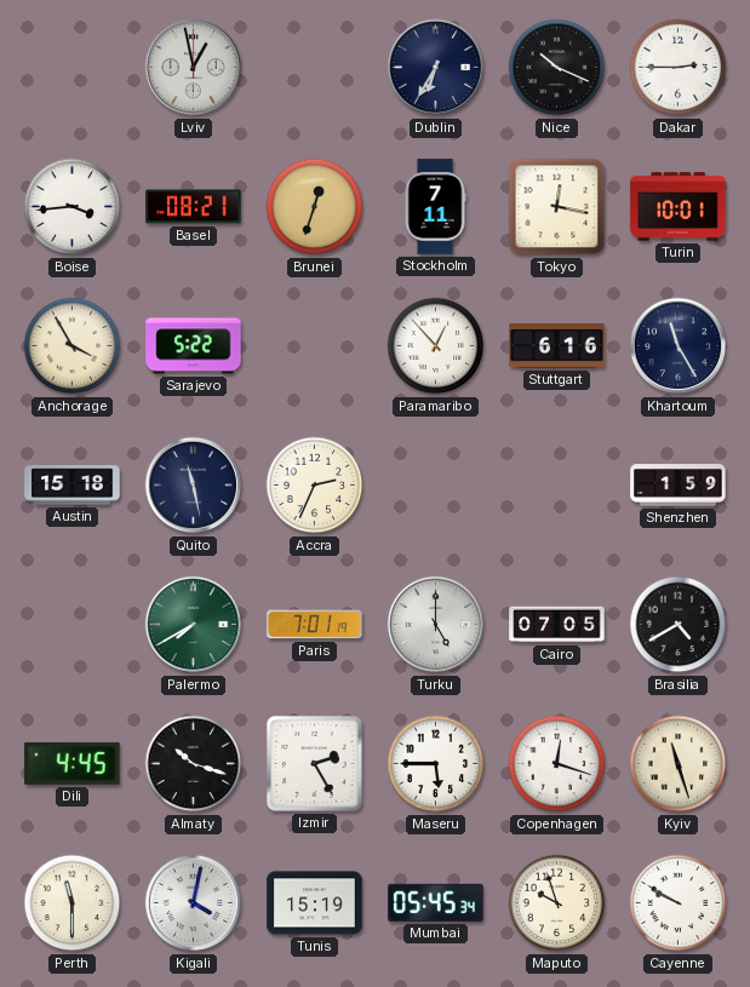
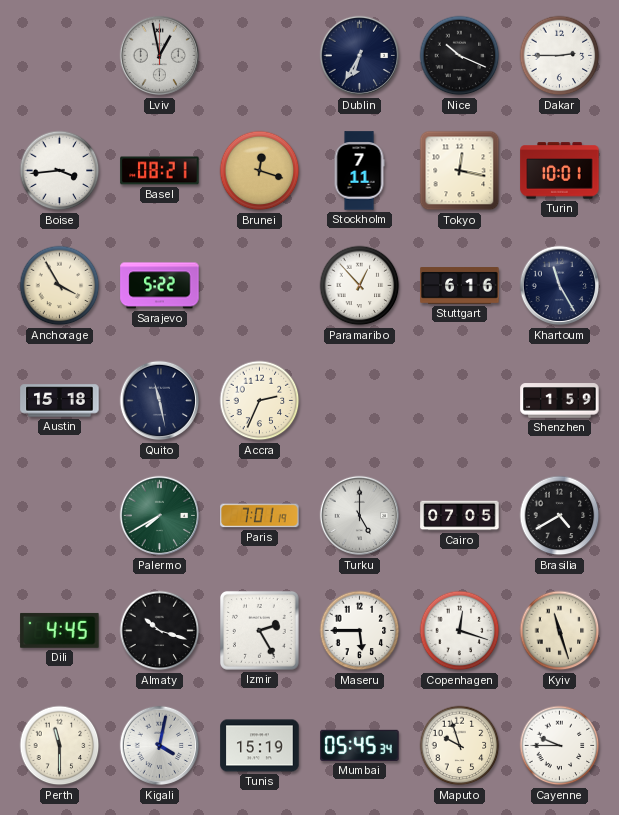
Brunei: 12:33 -> 12:18
Cayenne: 9:50 -> 9:45
